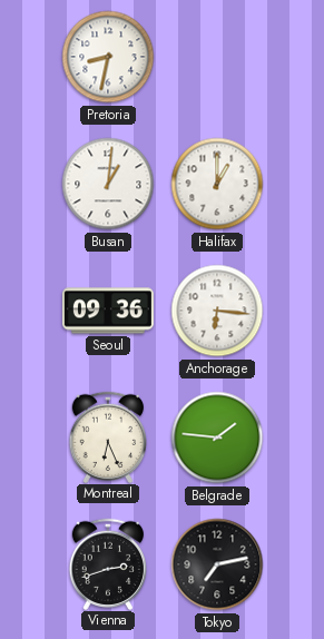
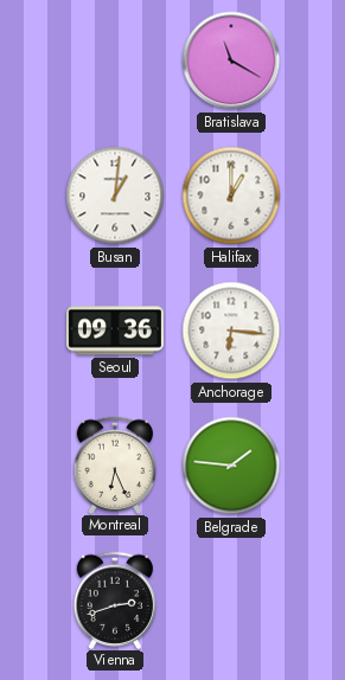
Pretoria: 8:32 -> none
Bratislava: none -> 11:20
Tokyo: 7:13 -> none
